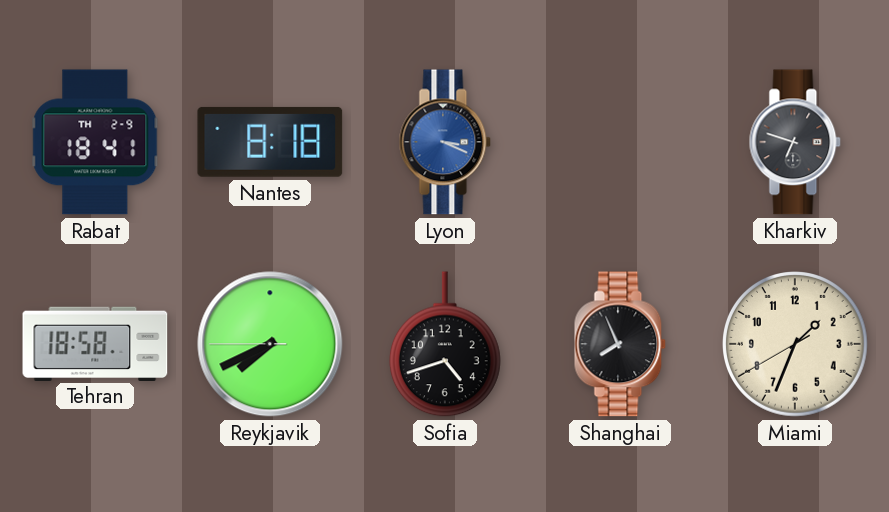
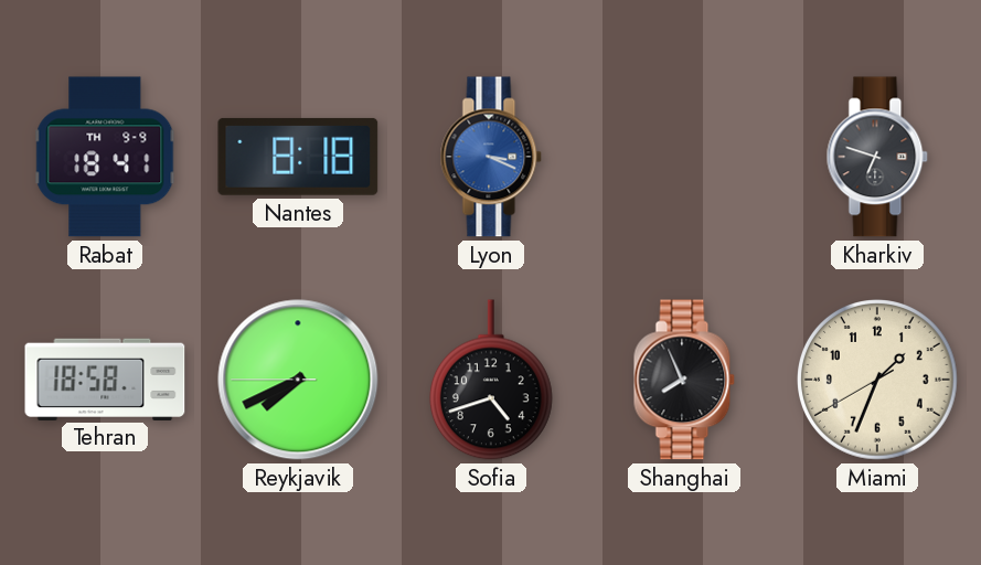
Rabat date: TH 2-9 -> TH 9-9
